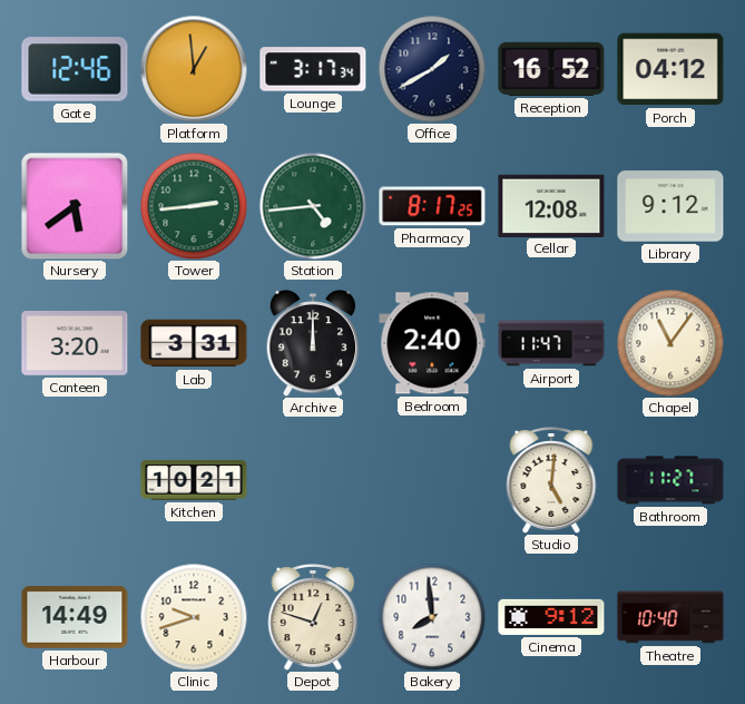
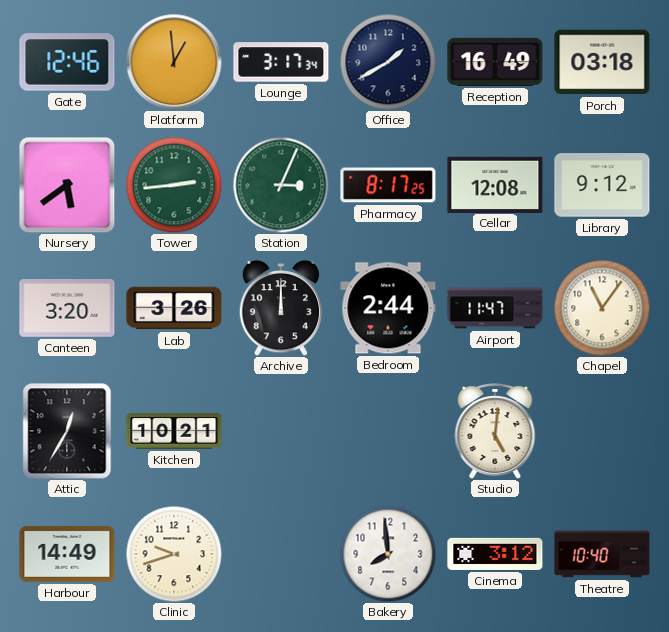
Reception: 16:52 -> 16:49
Porch: 04:12 -> 03:18
Station: 4:44 -> 3:04
Lab: 3:31 -> 3:26
Bedroom: 2:40 -> 2:44
Attic: none -> 12:35
Bathroom: 11:27 -> none
Depot: 12:48 -> none
Cinema: 9:12 -> 3:12
